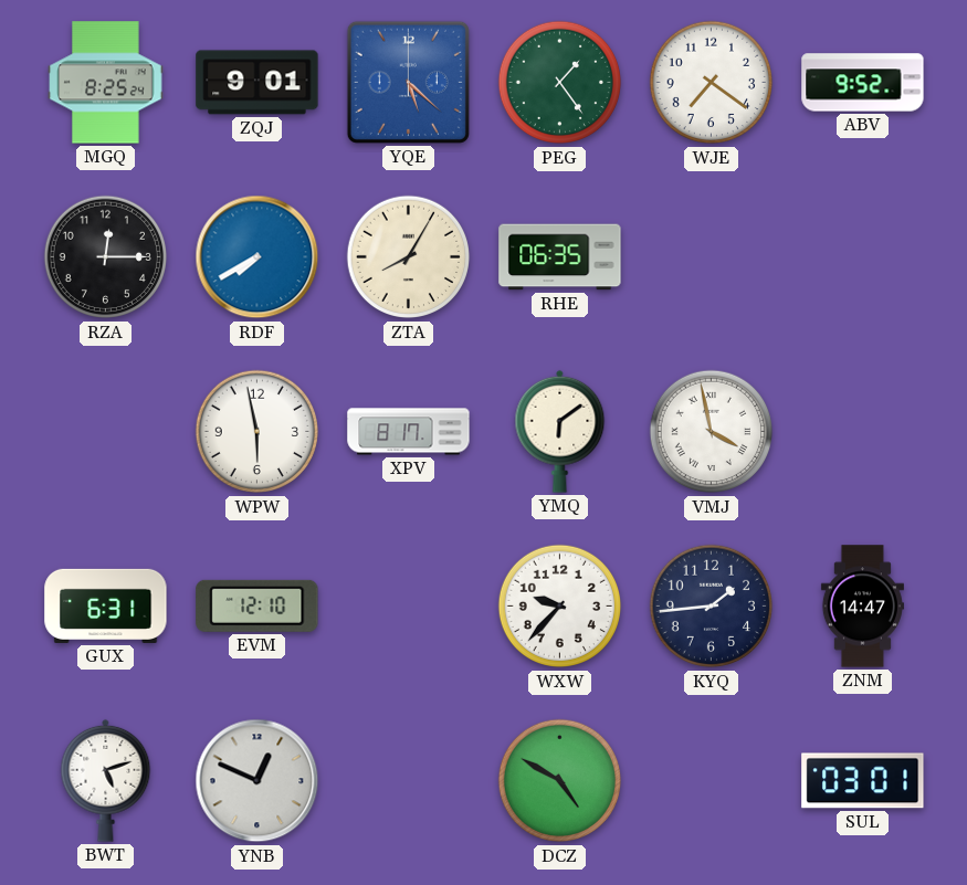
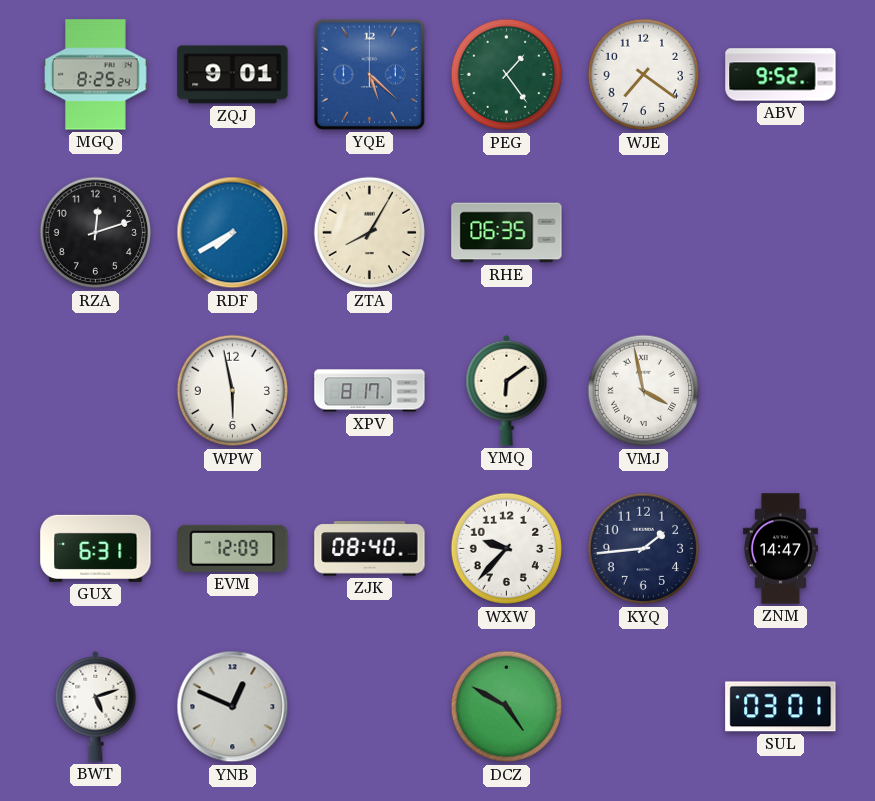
RZA: 12:15 -> 12:12
EVM: 12:10 -> 12:09
ZJK: none -> 08:40
